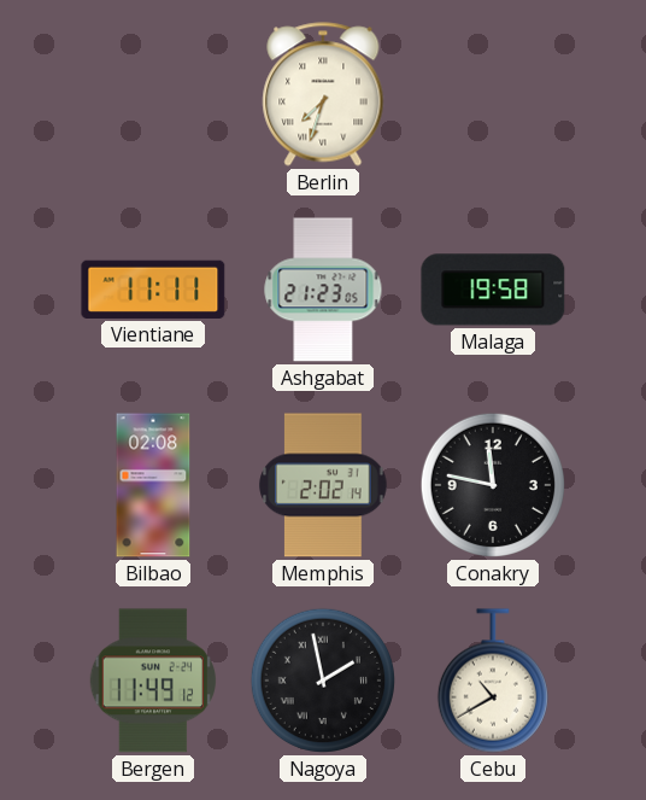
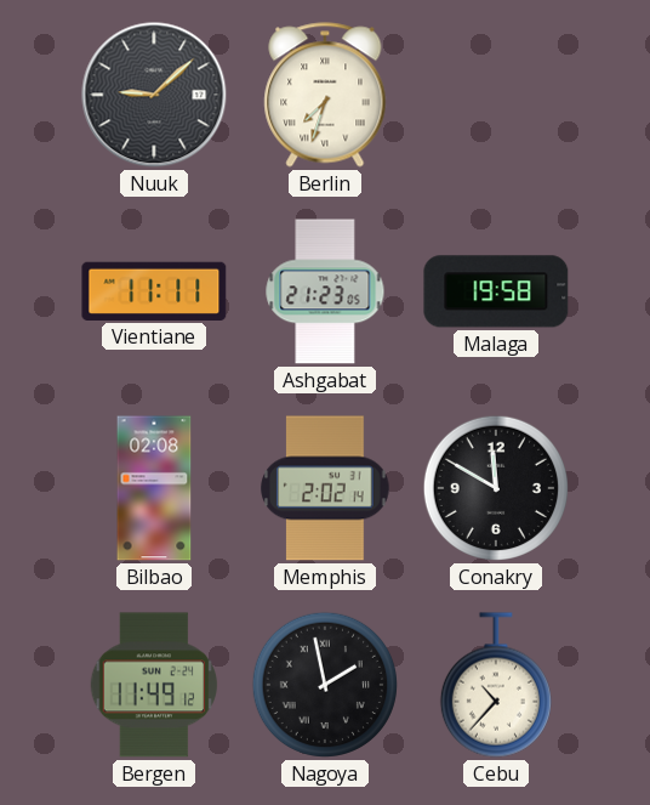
Nuuk: none -> 9:08
Conakry: 11:47 -> 11:50
Cebu: 10:40 -> 10:37
